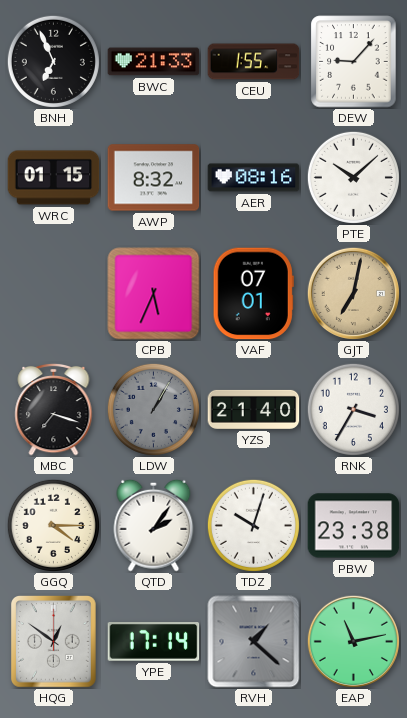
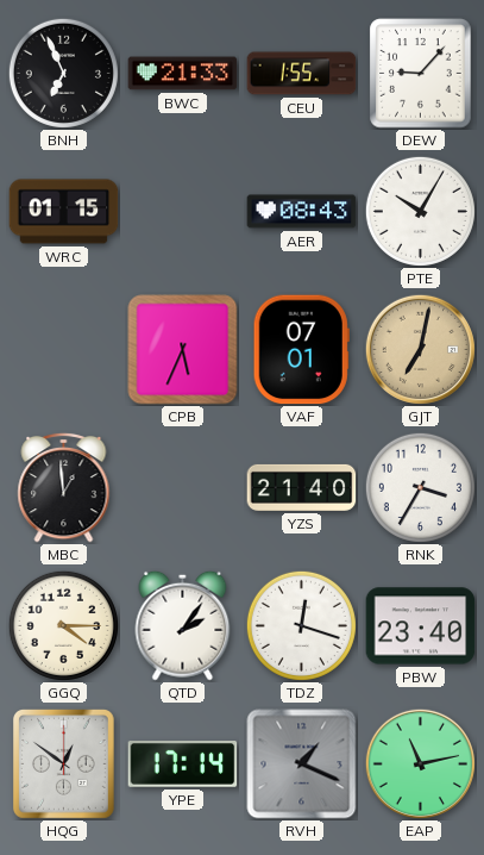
AWP: 8:32 -> none
AER: 08:16 -> 08:43
PTE: 10:08 -> 10:05
MBC: 7:18 -> 12:59
LDW: 1:05 -> none
TDZ: 10:03 -> 12:18
PBW: 23:38 -> 23:40
RVH: 1:22 -> 1:19
